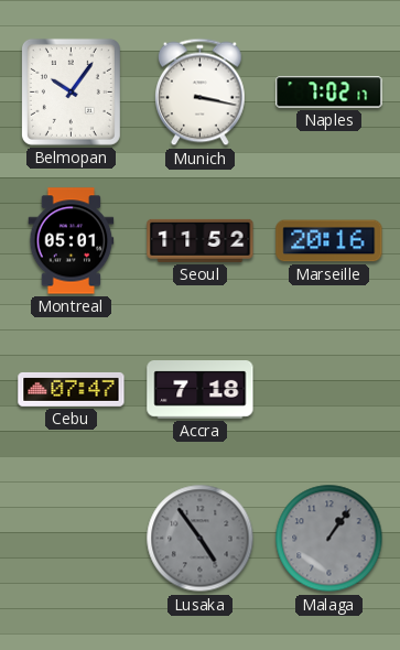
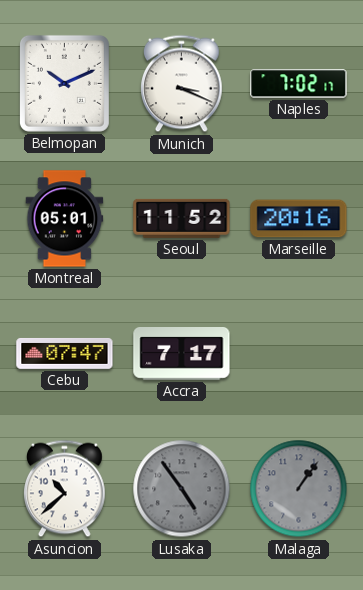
Belmopan: 10:06 -> 10:11
Munich: 3:17 -> 3:19
Accra: 7:18 -> 7:17
Asuncion: none -> 10:38
